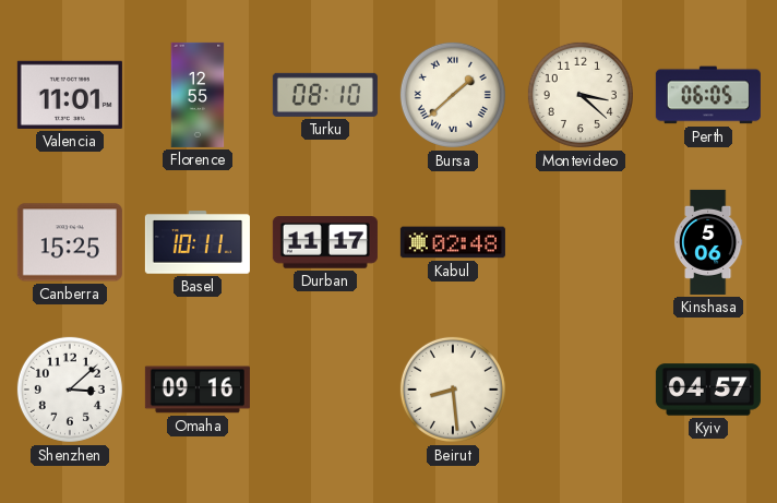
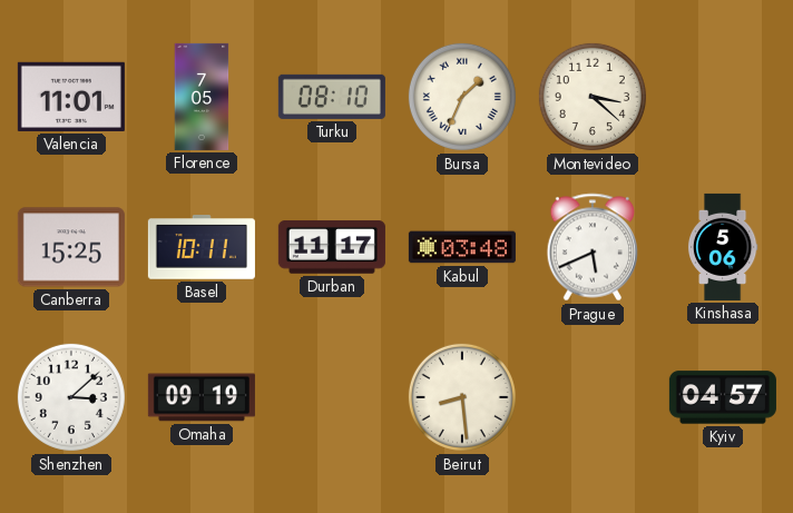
Florence: 12:55 -> 7:05
Bursa: 1:38 -> 1:34
Perth: 06:05 -> none
Kabul: 02:48 -> 03:48
Prague: none -> 5:41
Omaha: 09:16 -> 09:19
